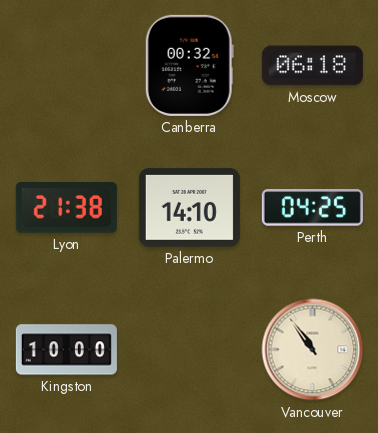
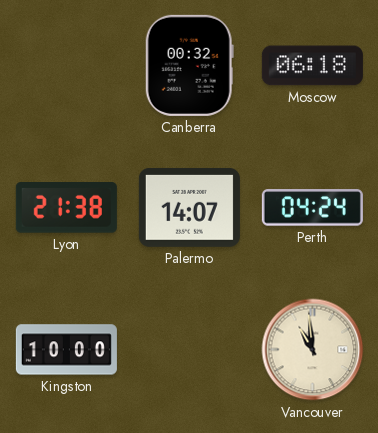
Palermo: 14:10 -> 14:07
Perth: 04:25 -> 04:24
Vancouver: 10:54 -> 10:59
